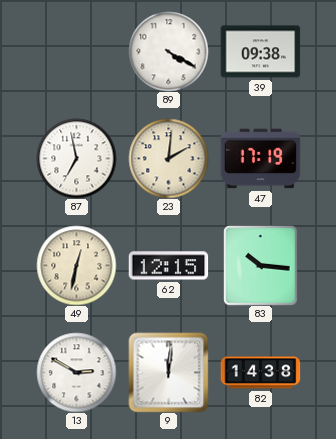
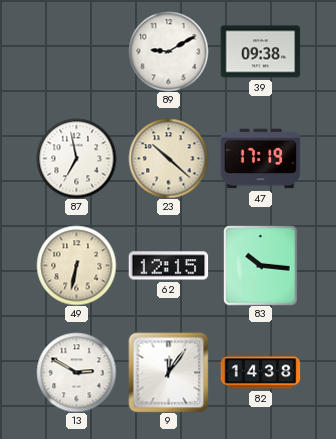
89: 4:20 -> 9:10
23: 2:01 -> 10:22
49: 12:32 -> 6:32
9: 12:01 -> 12:06
